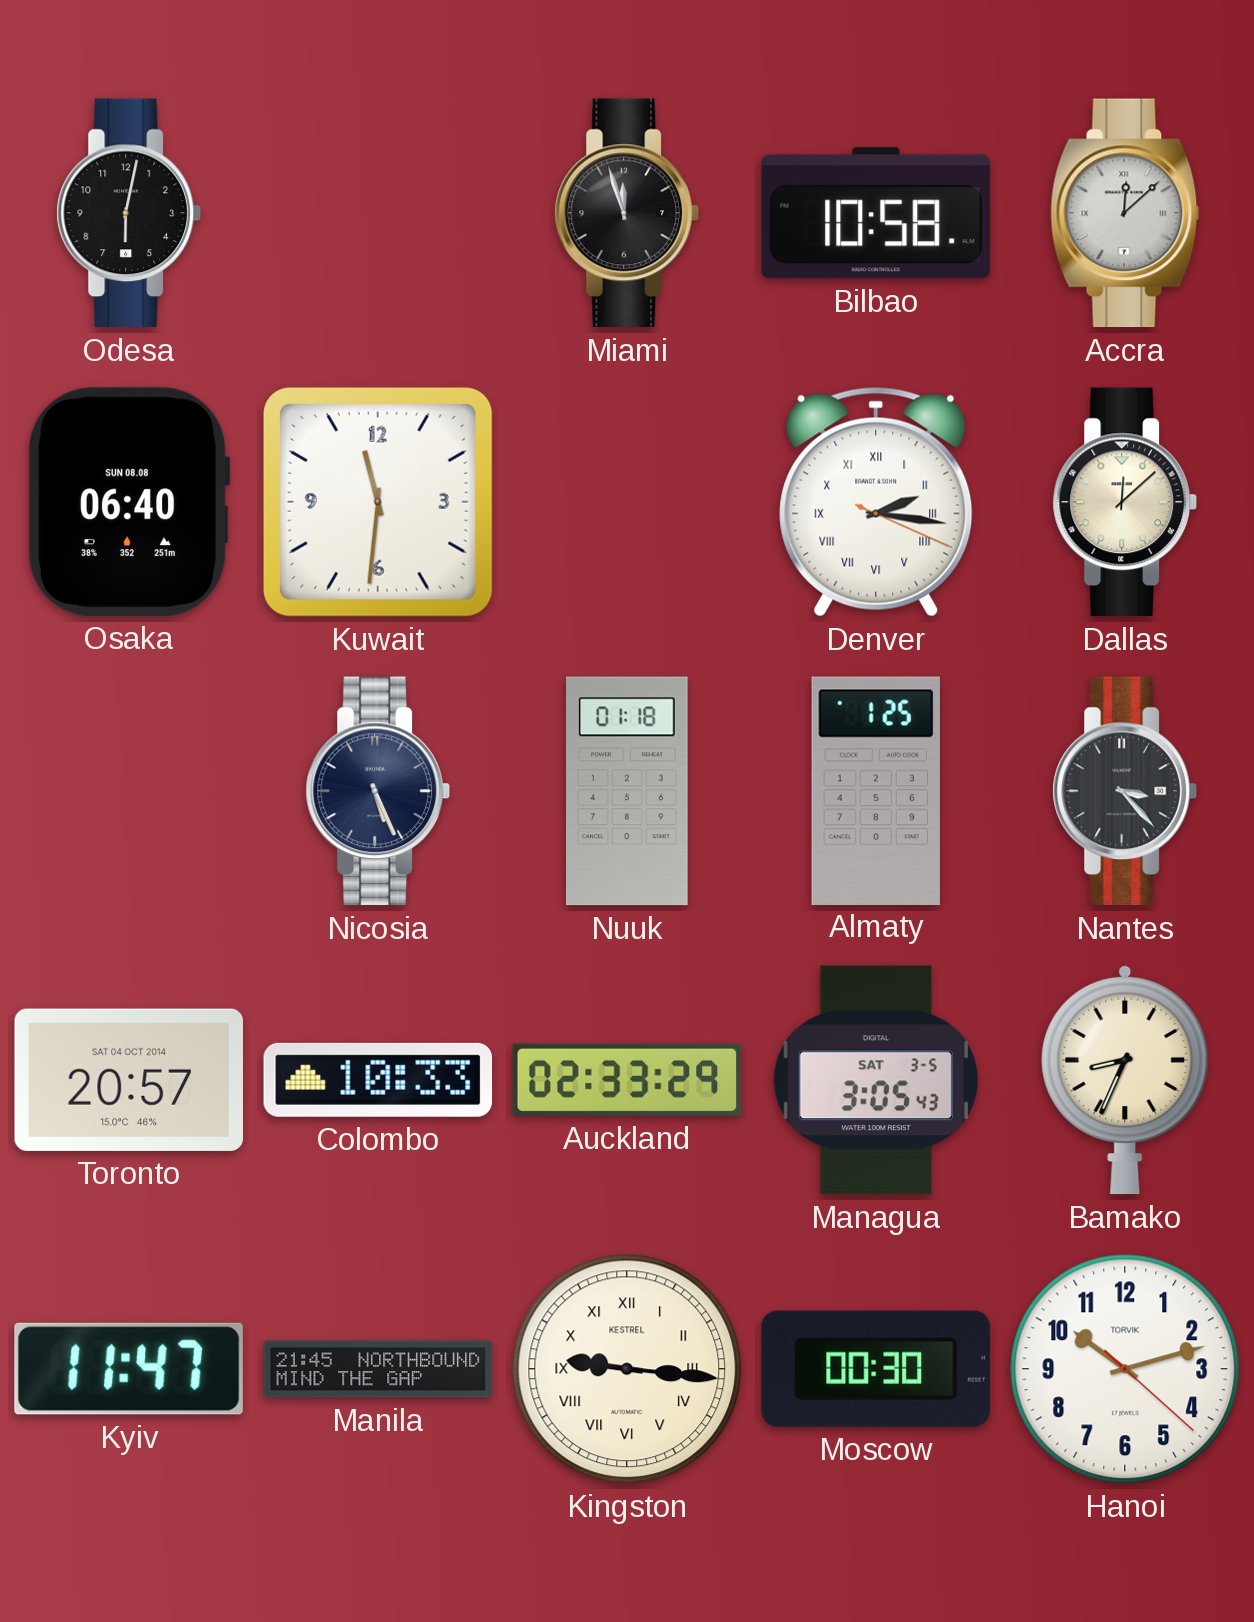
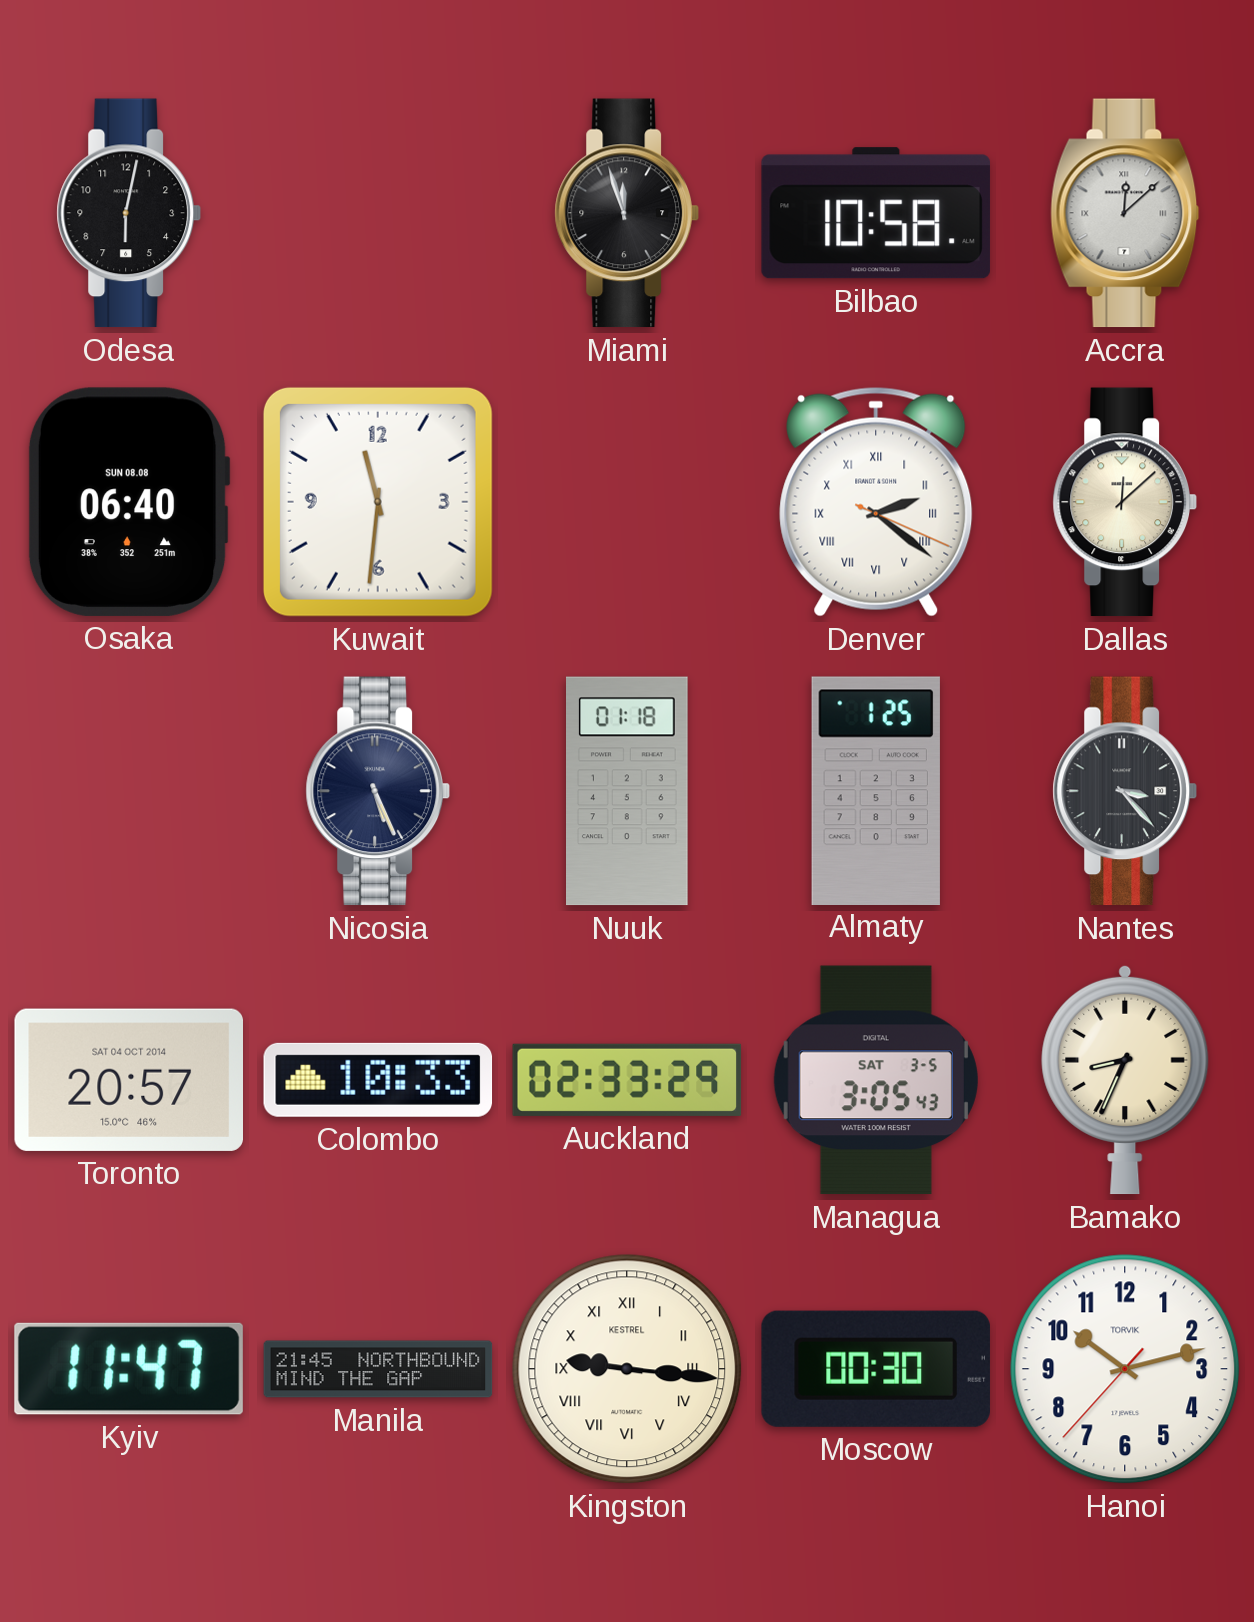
Denver: 2:16 -> 2:21
Hanoi: 10:12:22 -> 10:12:37
